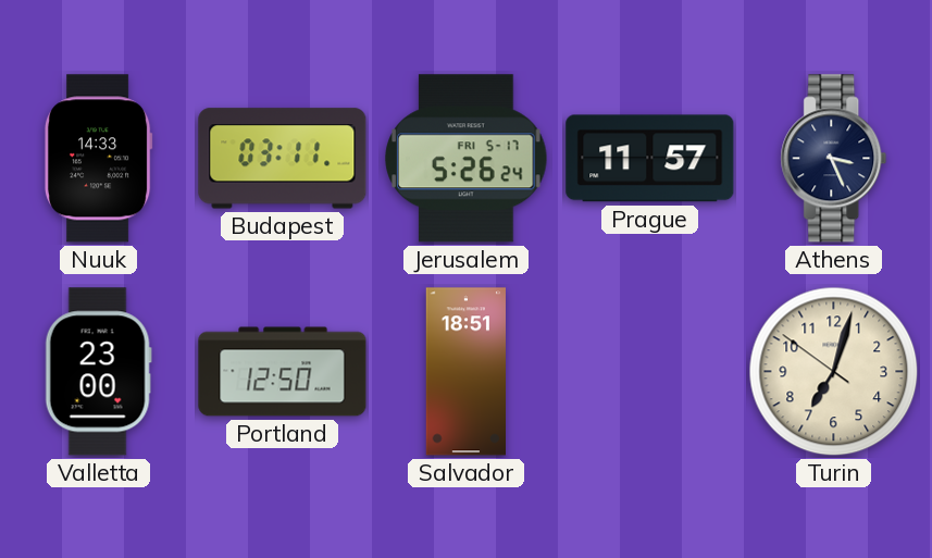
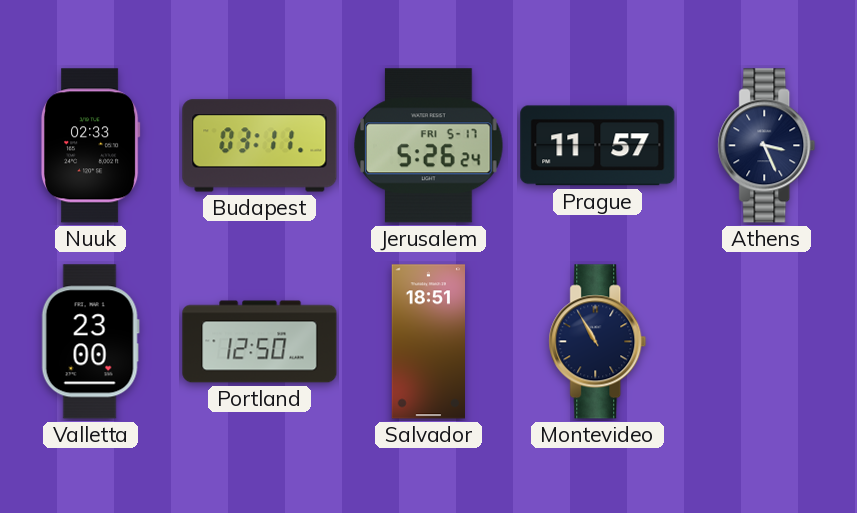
Nuuk: 14:33 -> 02:33
Montevideo: none -> 10:55
Turin: 7:02 -> none
